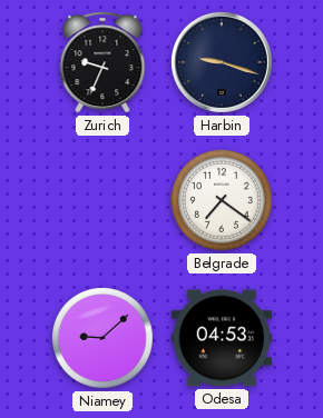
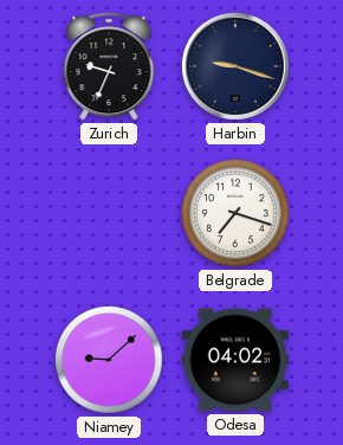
Belgrade: 7:21 -> 7:18
Odesa: 04:53 -> 04:02
